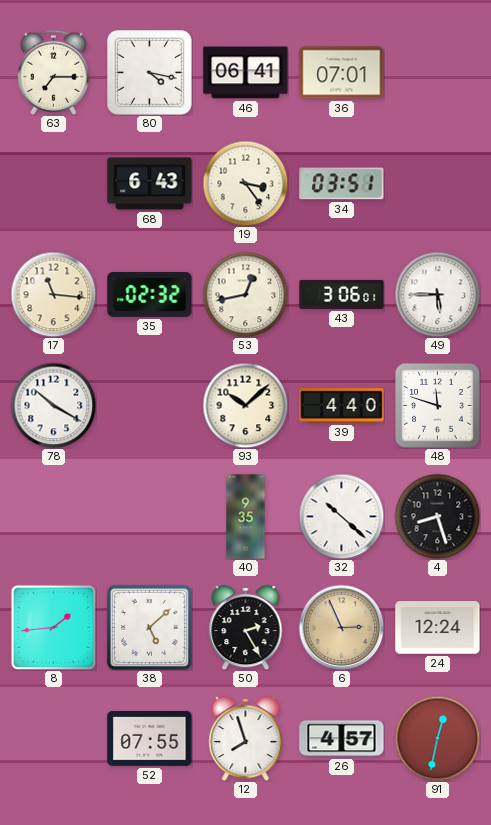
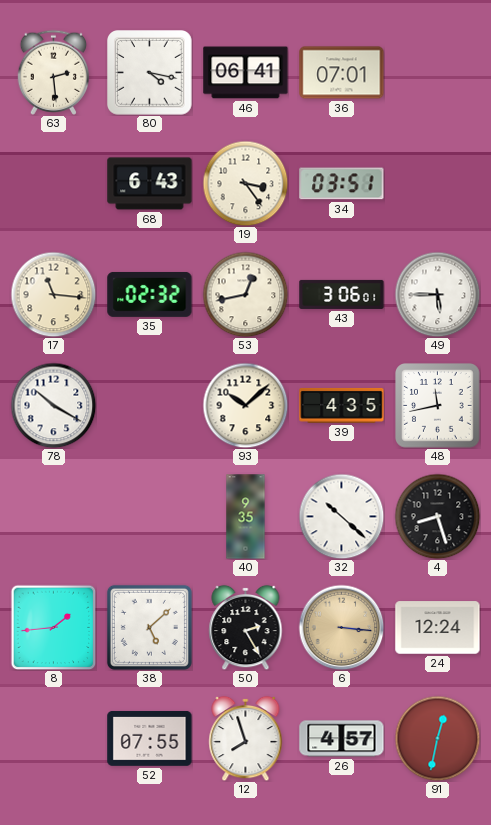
63: 7:15 -> 2:29
39: 4:40 -> 4:35
48: 11:48 -> 11:43
6: 2:56 -> 3:16
